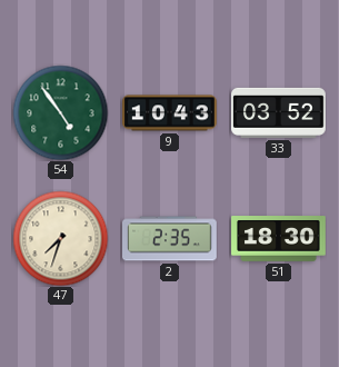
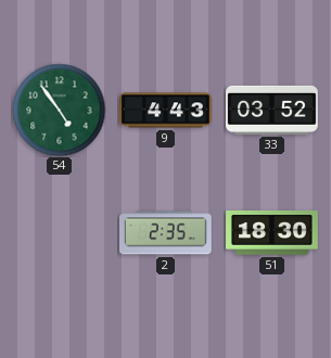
9: 10:43 -> 4:43
47: 7:33 -> none
